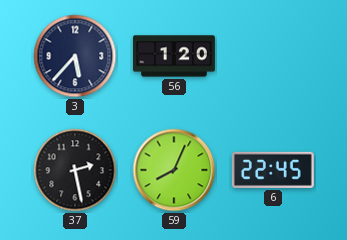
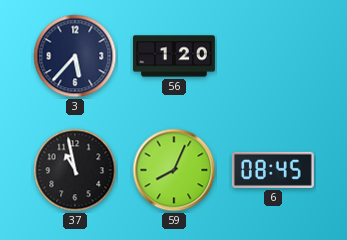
37: 2:28 -> 10:58
6: 22:45 -> 08:45
